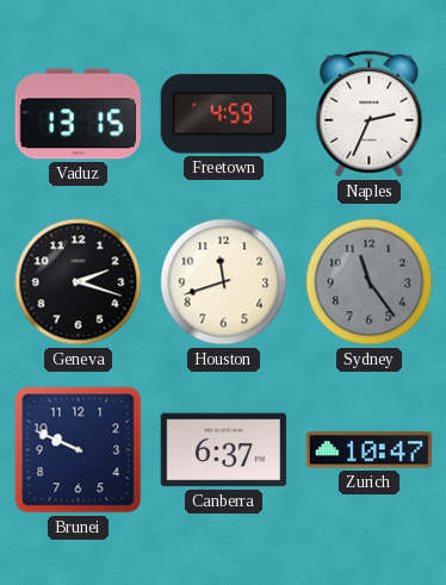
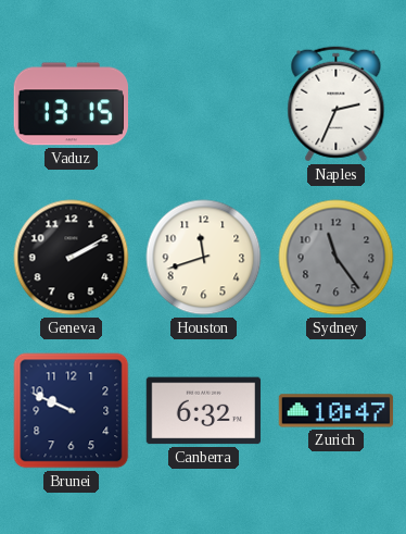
Freetown: 4:59 -> none
Geneva: 2:18 -> 2:10
Canberra: 6:37 -> 6:32
